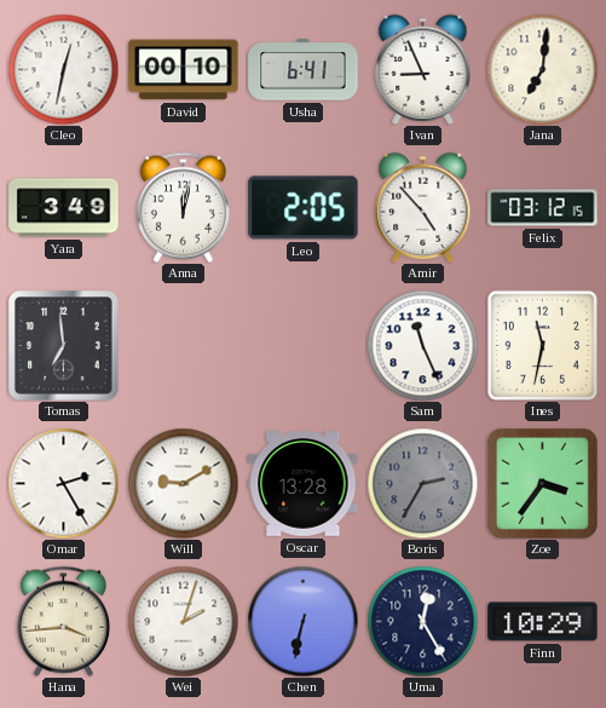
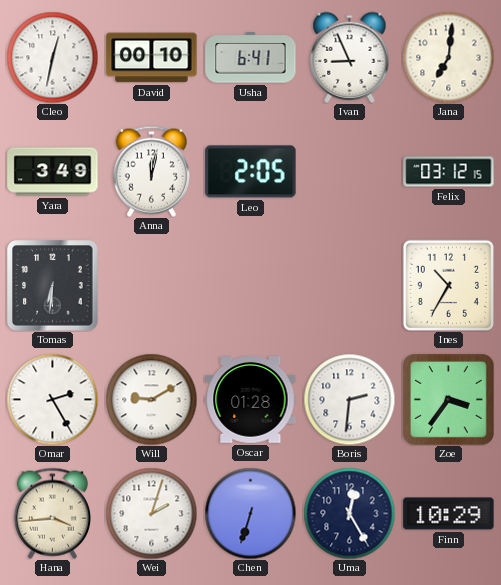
Amir: 4:53 -> none
Tomas: 6:59 -> 6:31
Sam: 11:26 -> none
Ines: 11:32 -> 10:35
Oscar: 13:28 -> 01:28
Boris: 2:35 -> 2:31
Boris dial: grey -> white
Chen: 6:32 -> 6:33
